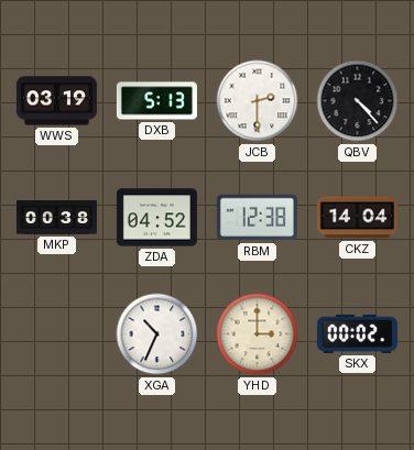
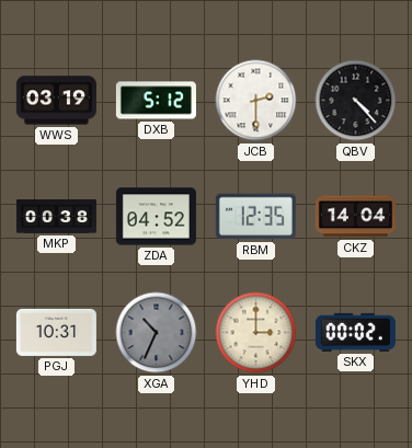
DXB: 5:13 -> 5:12
RBM: 12:38 -> 12:35
PGJ: none -> 10:31
XGA dial: white -> grey
